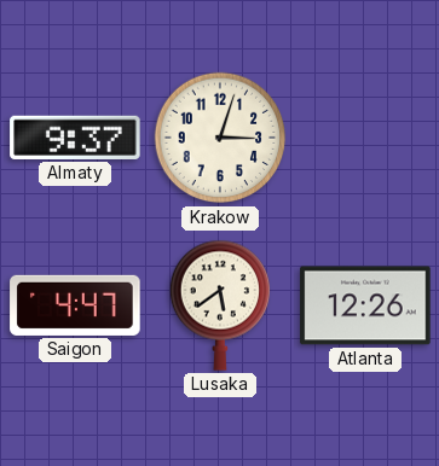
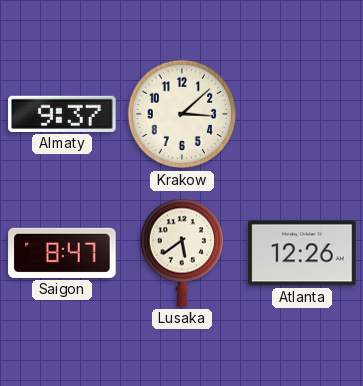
Krakow: 3:03 -> 3:08
Saigon: 4:47 -> 8:47
